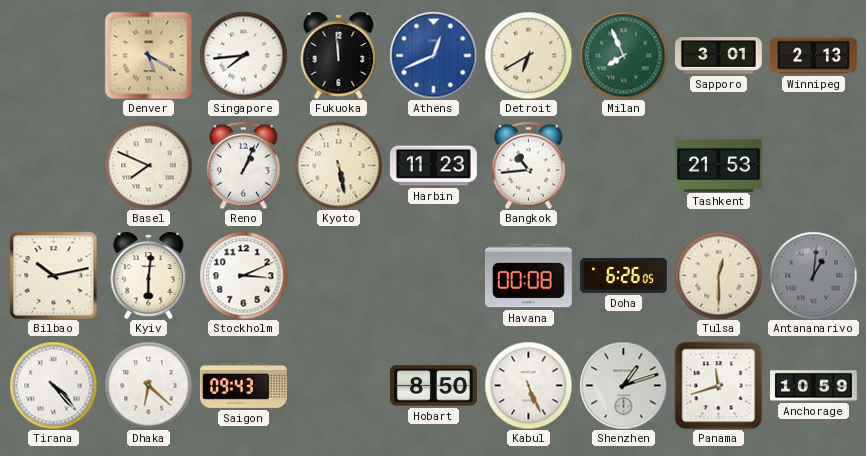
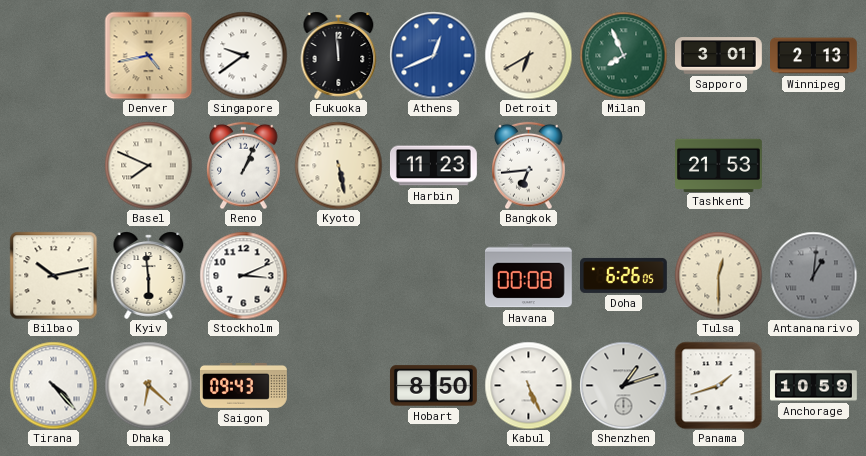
Denver: 5:20 -> 4:43
Singapore: 7:44 -> 9:39
Bangkok: 10:44 -> 6:44
Kyiv: 6:01 -> 5:59
Panama: 11:42 -> 1:42
